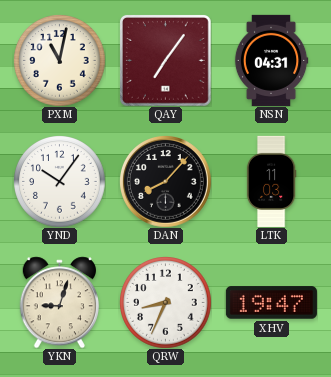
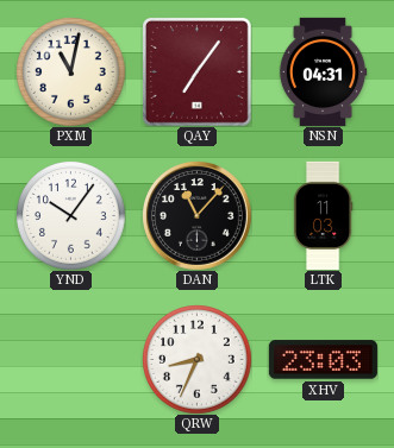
DAN: 8:07 -> 11:07
YKN: 9:03 -> none
XHV: 19:47 -> 23:03
